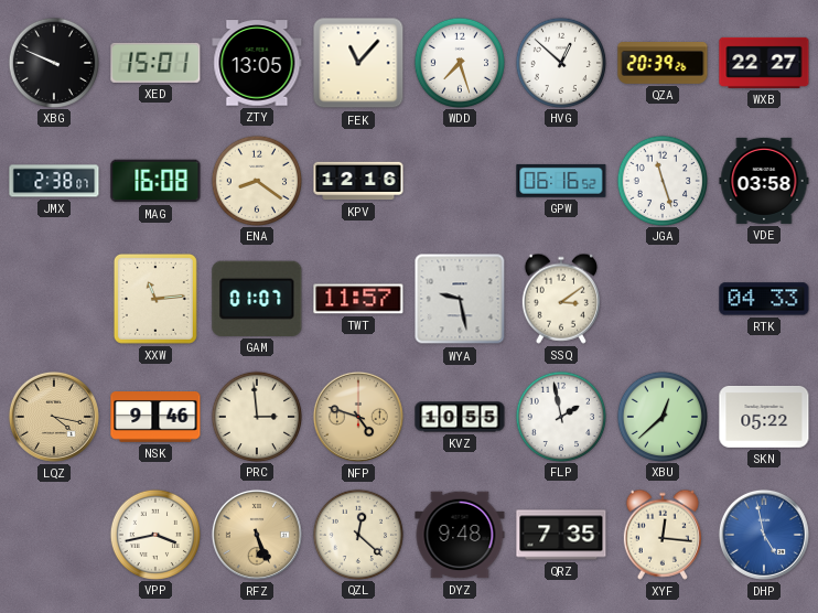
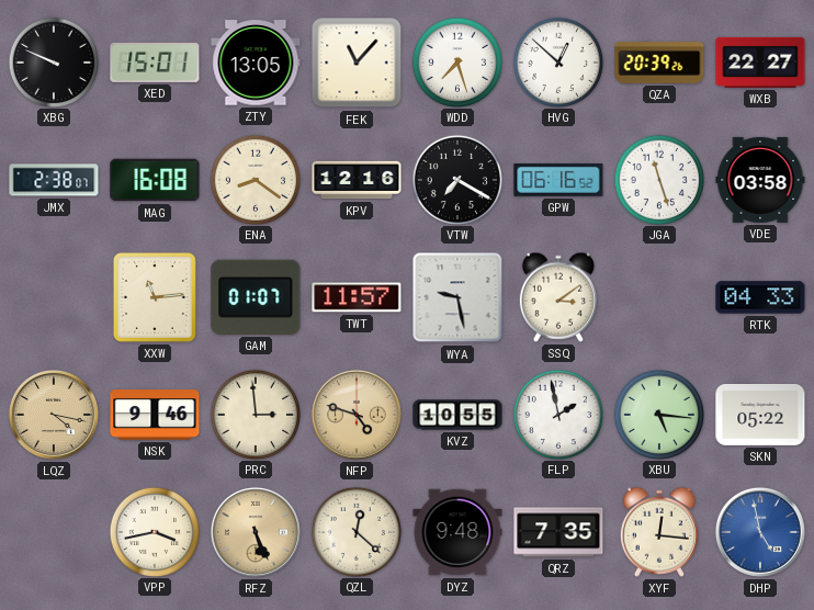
VTW: none -> 7:20
XBU: 12:38 -> 5:16
